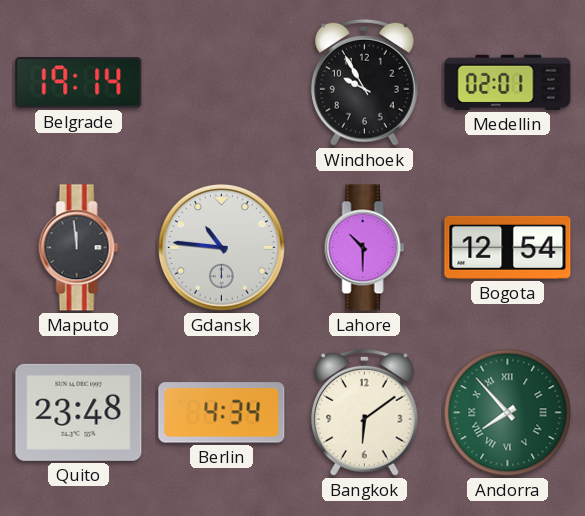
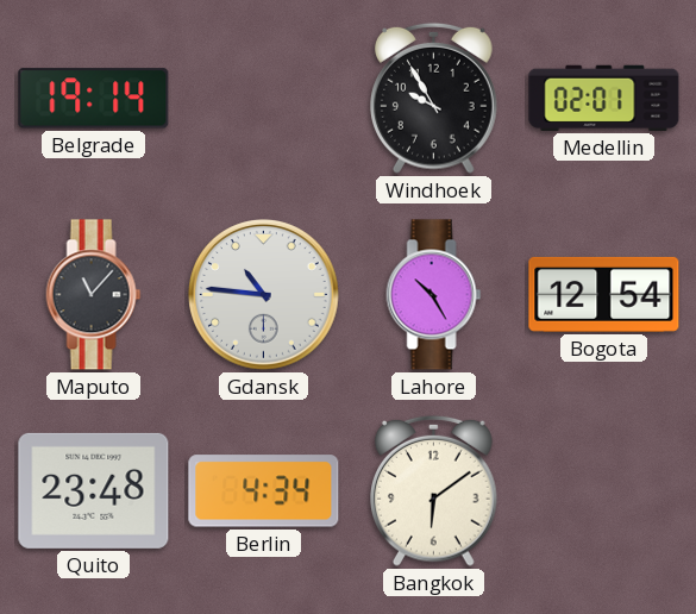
Maputo: 11:59 -> 11:07
Lahore: 10:30 -> 10:25
Andorra: 7:53 -> none
